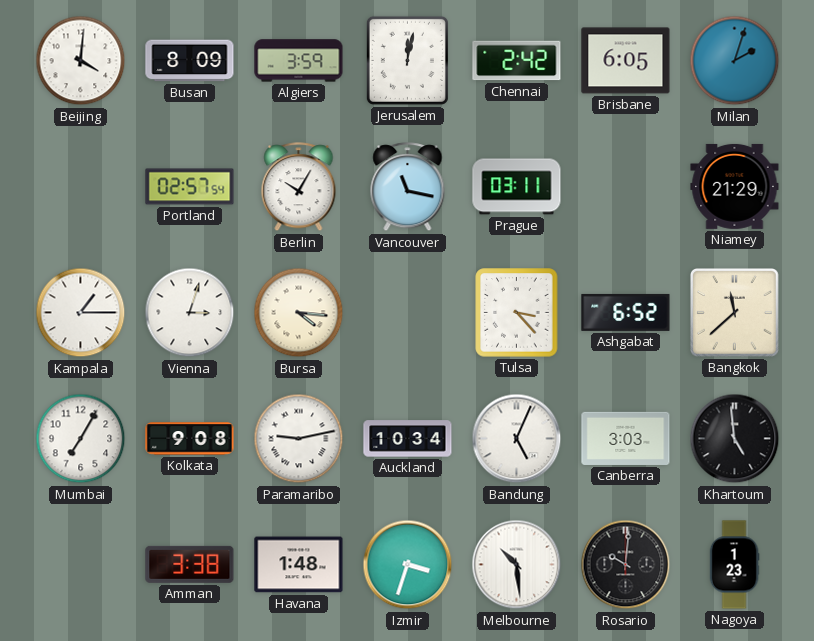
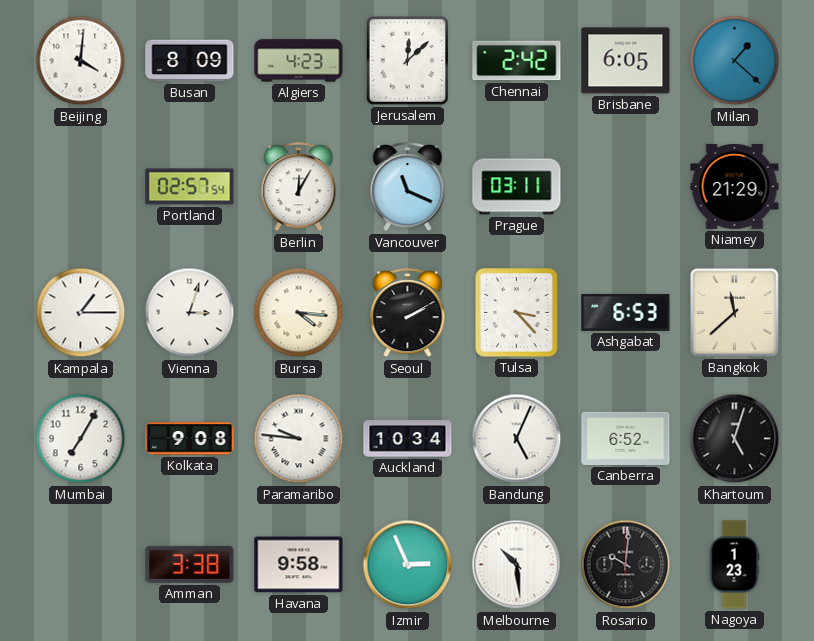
Algiers: 3:59 -> 4:23
Jerusalem: 12:02 -> 12:08
Milan: 2:03 -> 1:22
Berlin: 10:05 -> 12:05
Vancouver: 11:17 -> 11:19
Seoul: none -> 2:10
Ashgabat: 6:52 -> 6:53
Paramaribo: 9:13 -> 9:46
Canberra: 3:03 -> 6:52
Khartoum: 4:59 -> 5:03
Havana: 1:48 -> 9:58
Izmir: 3:33 -> 2:56
